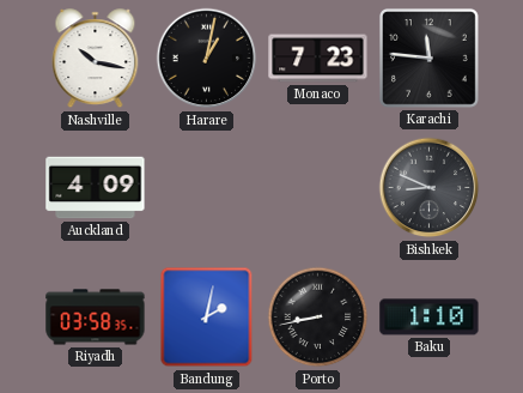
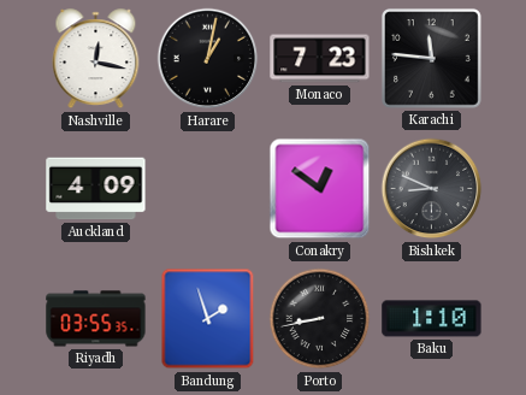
Nashville: 10:17 -> 12:17
Conakry: none -> 12:51
Riyadh: 03:58 -> 03:55
Bandung: 2:02 -> 1:57
